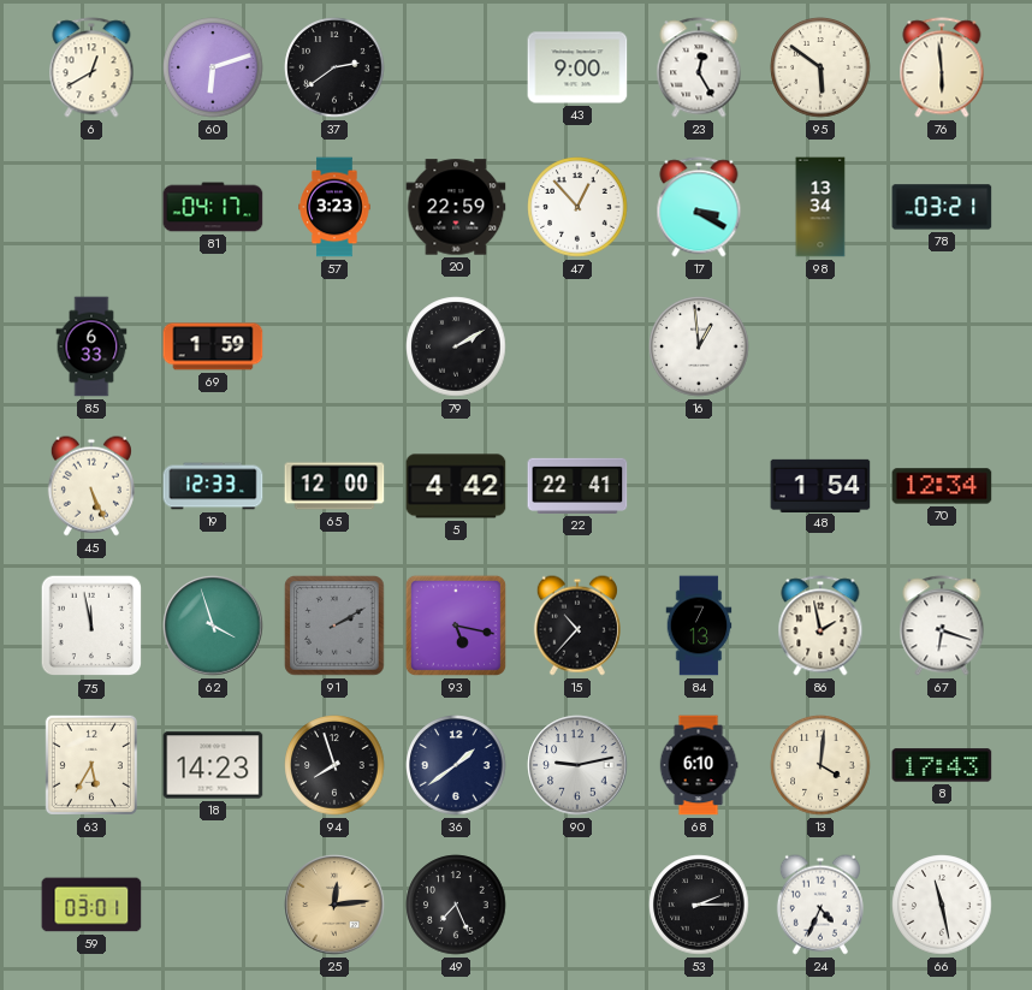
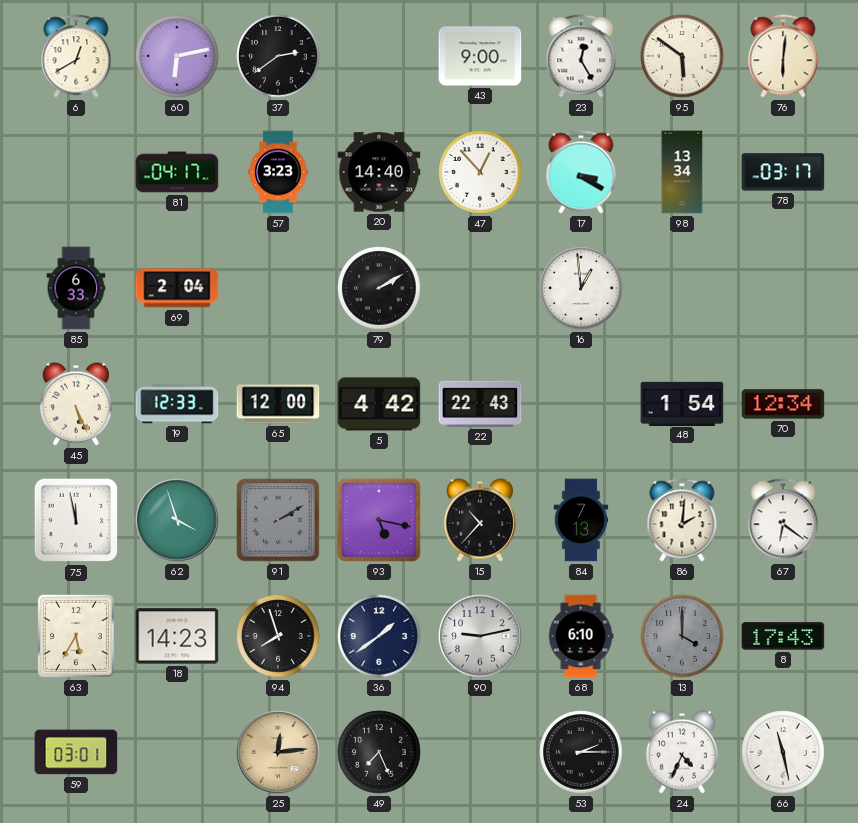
60: 6:12 -> 6:13
76: 5:59 -> 6:01
20: 22:59 -> 14:40
78: 03:21 -> 03:17
69: 1:59 -> 2:04
22: 22:41 -> 22:43
86: 1:58 -> 2:01
67: 6:18 -> 6:21
13: 4:01 -> 4:00
13 dial: cream -> grey
